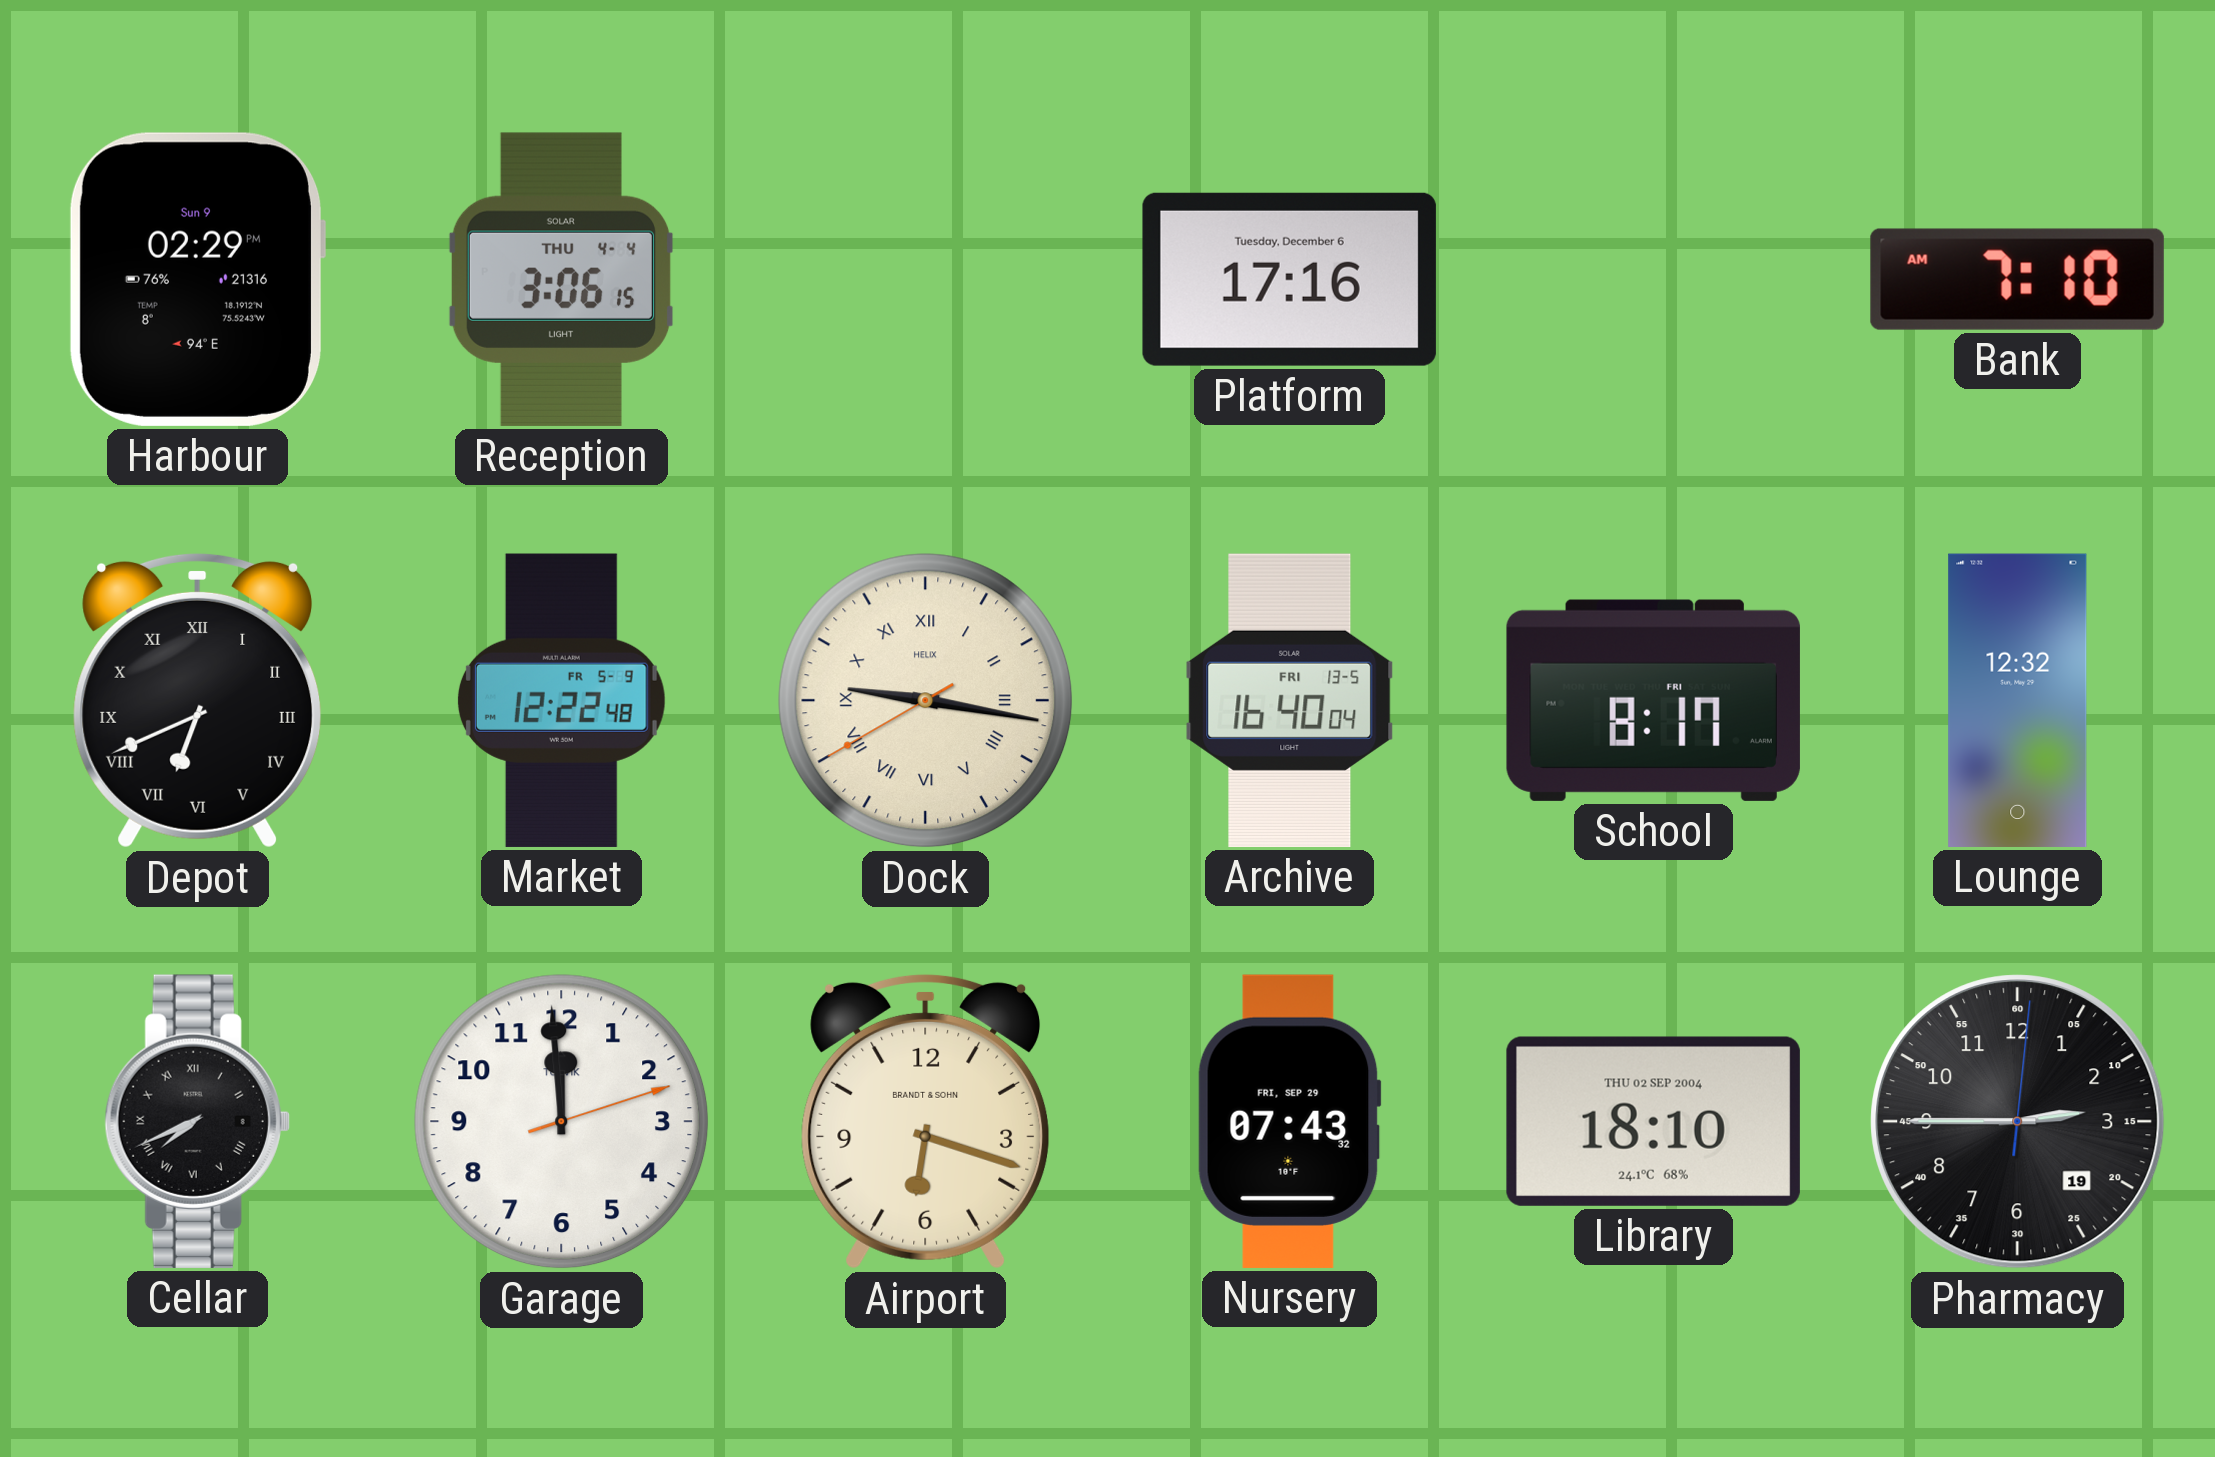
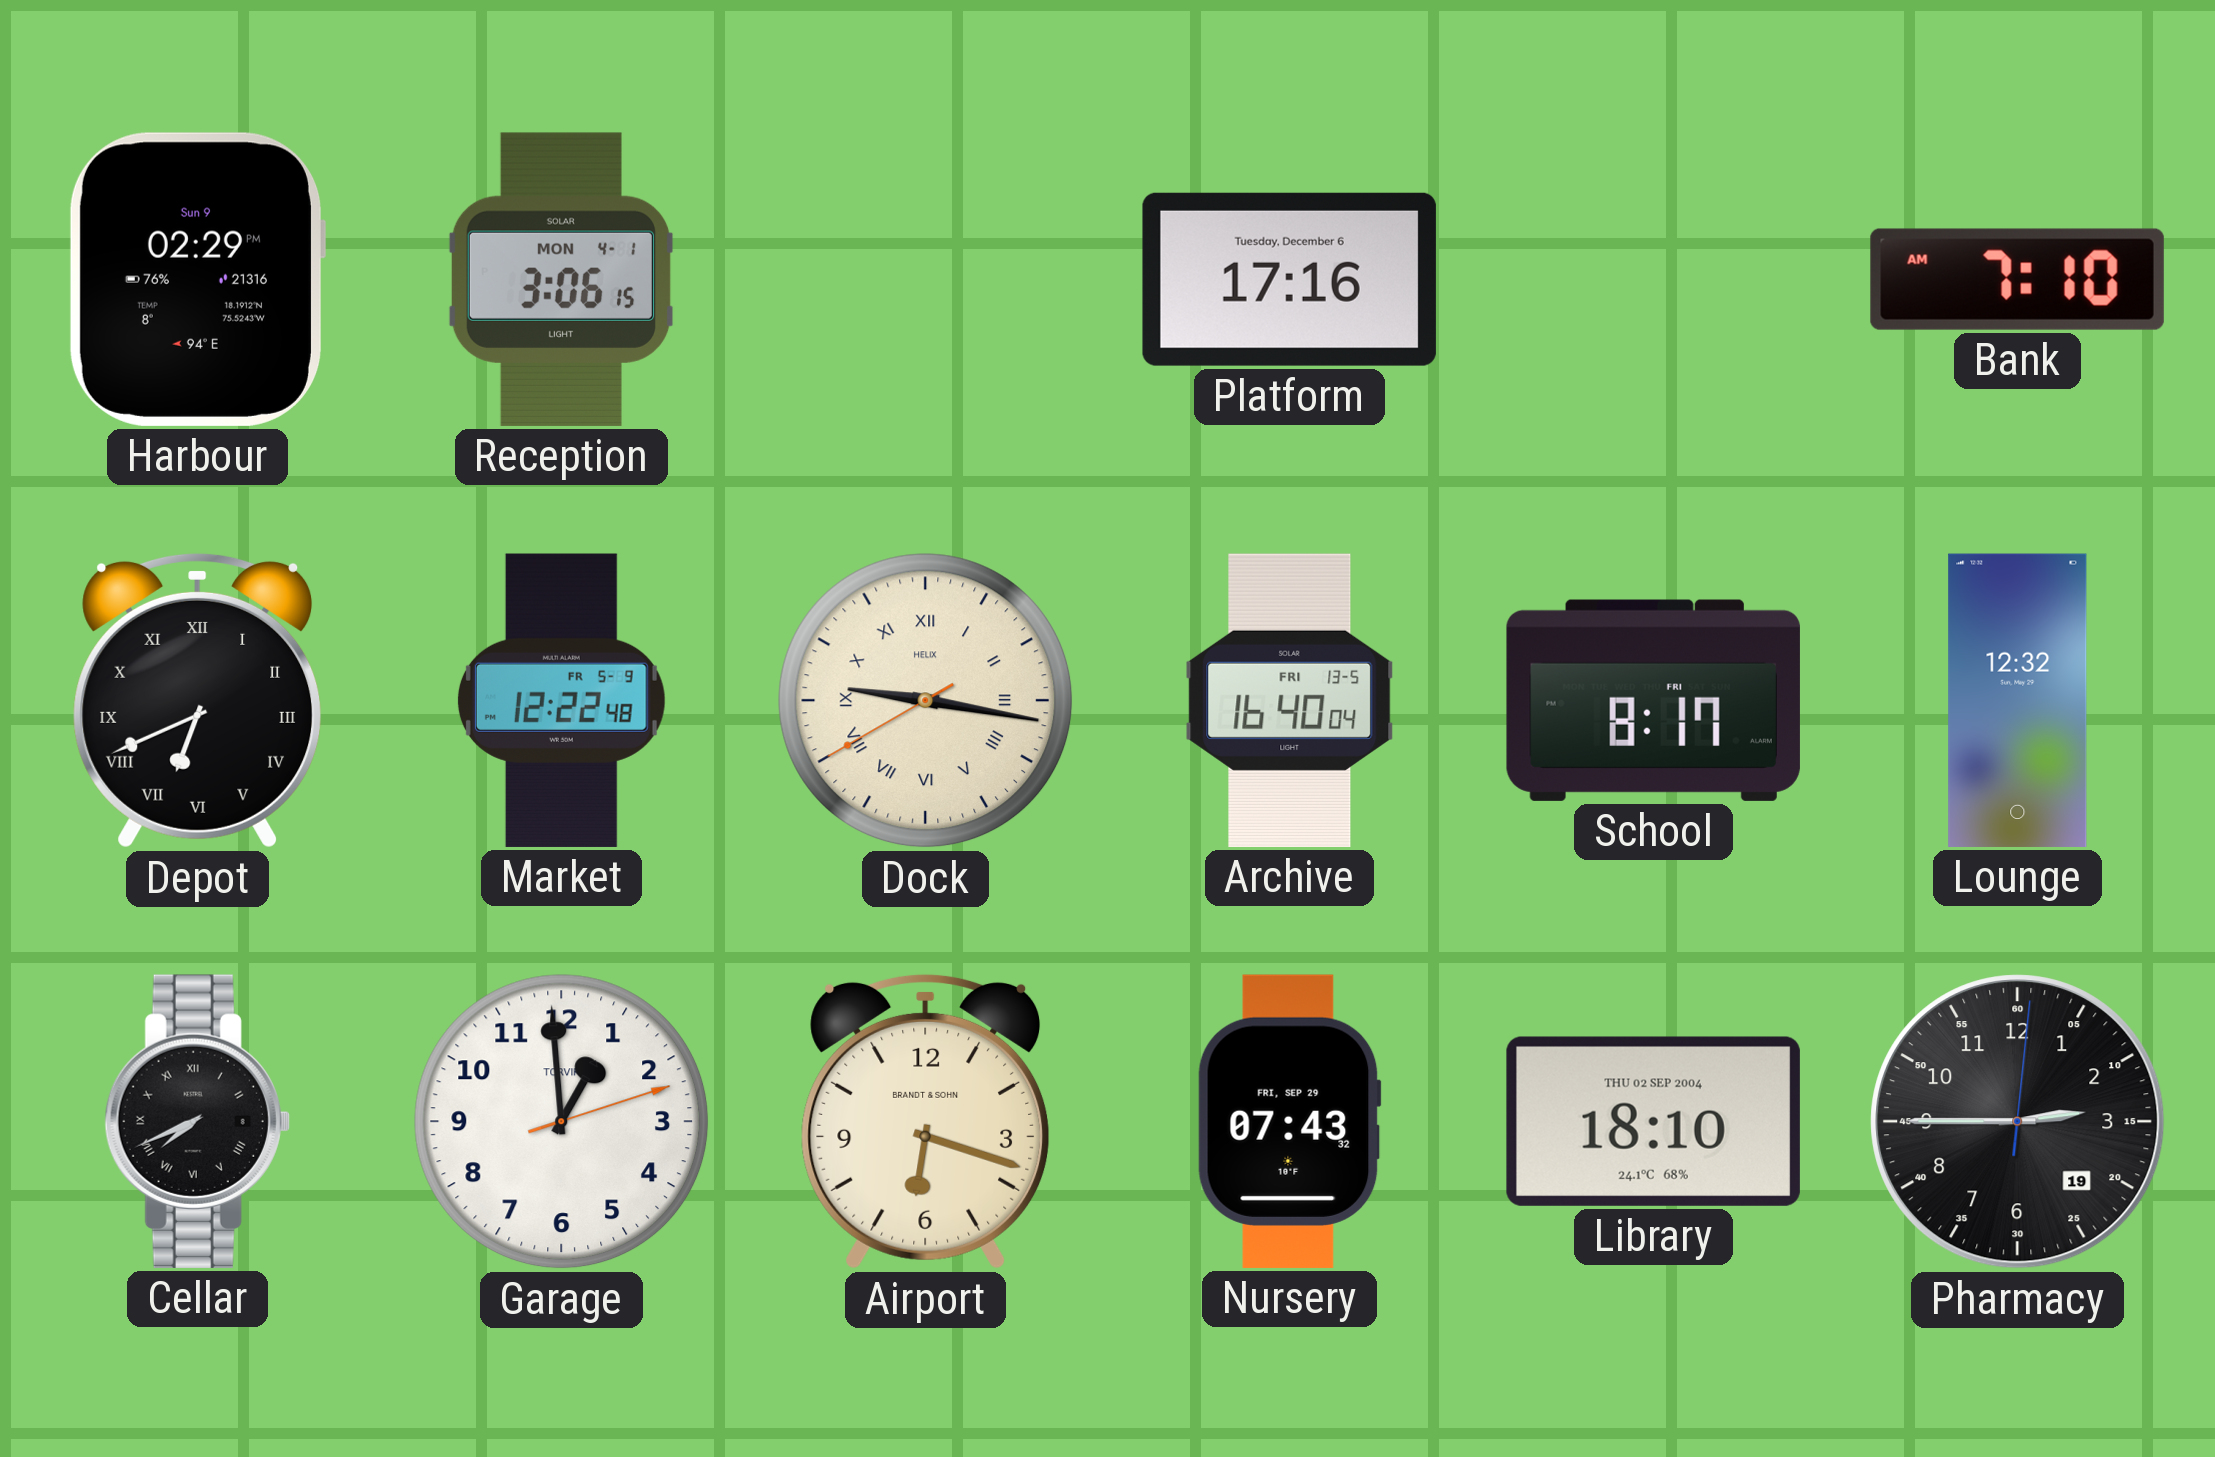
Reception date: THU 4-4 -> MON 4-1
Garage: 11:59 -> 12:59
